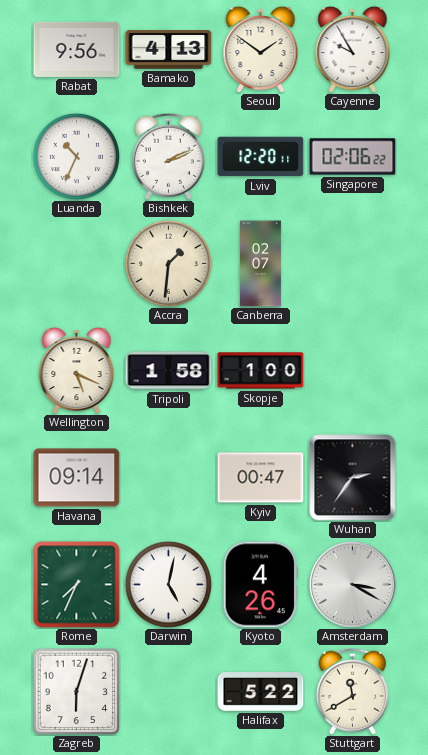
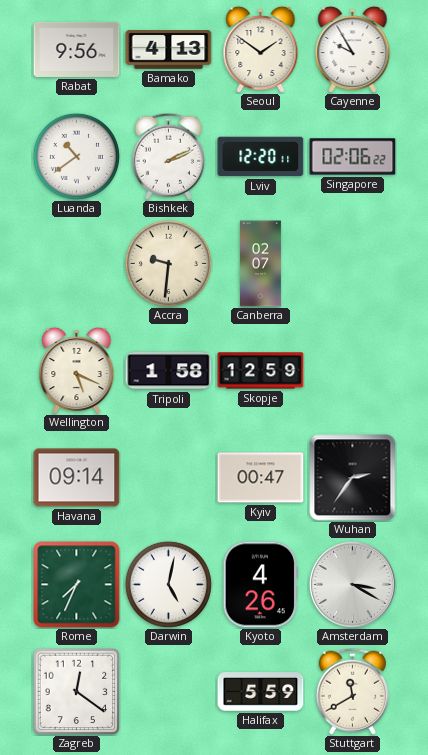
Luanda: 10:34 -> 10:39
Accra: 1:31 -> 9:31
Skopje: 1:00 -> 12:59
Zagreb: 6:03 -> 12:21
Halifax: 5:22 -> 5:59
